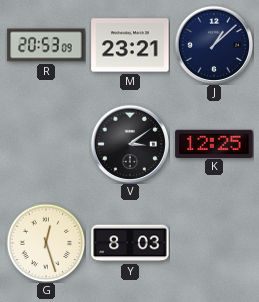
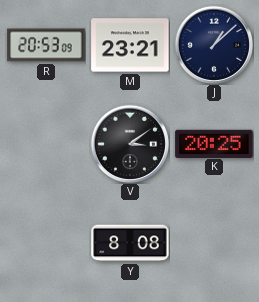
K: 12:25 -> 20:25
G: 12:27 -> none
Y: 8:03 -> 8:08
